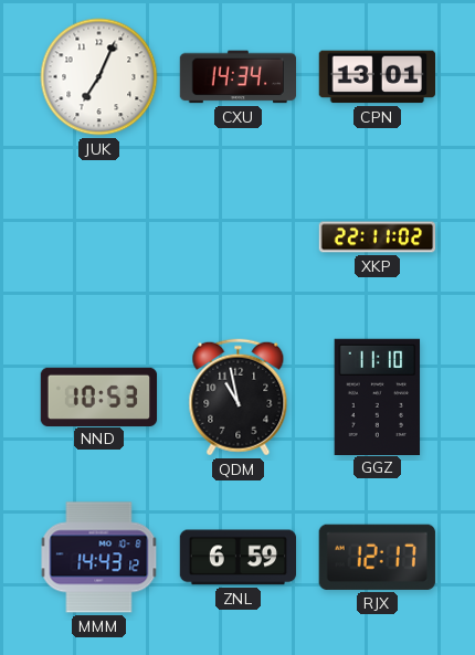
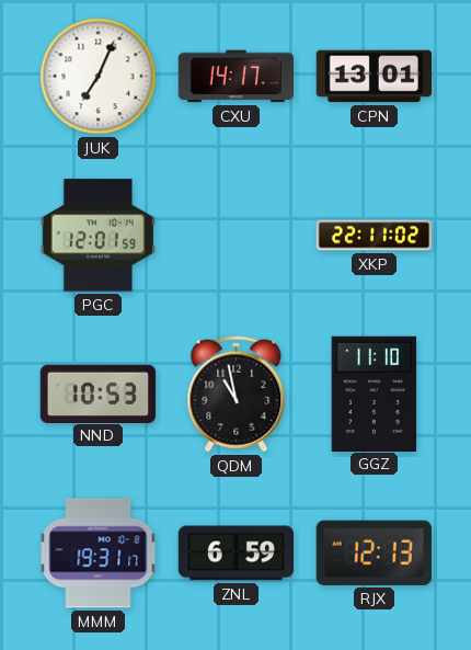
CXU: 14:34 -> 14:17
PGC: none -> 12:01
MMM: 14:43 -> 19:31
RJX: 12:17 -> 12:13
